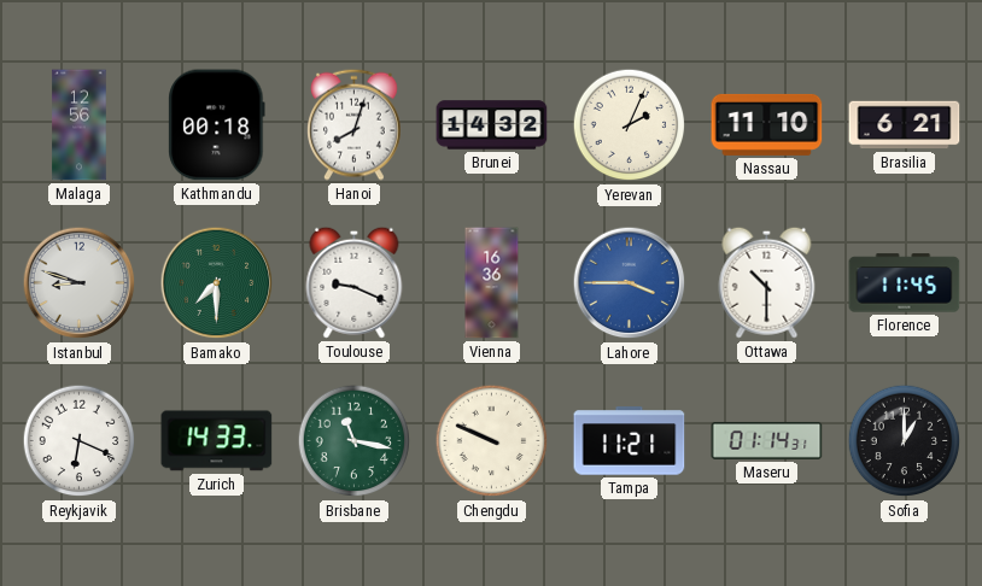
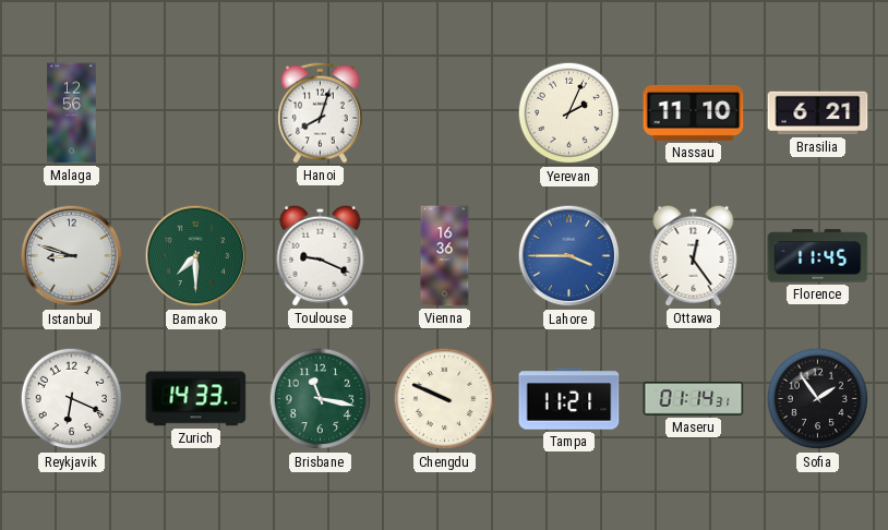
Kathmandu: 00:18 -> none
Brunei: 14:32 -> none
Ottawa: 10:30 -> 12:24
Sofia: 1:00 -> 1:54
